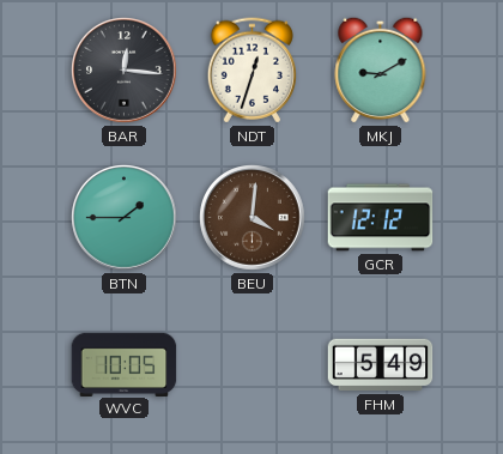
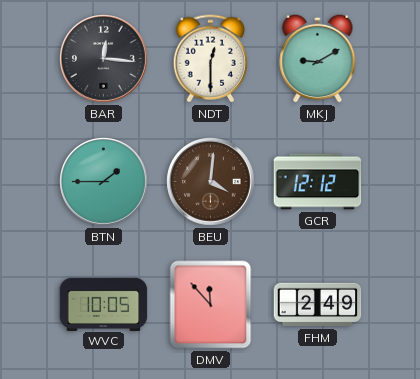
NDT: 12:33 -> 12:30
DMV: none -> 11:53
FHM: 5:49 -> 2:49
